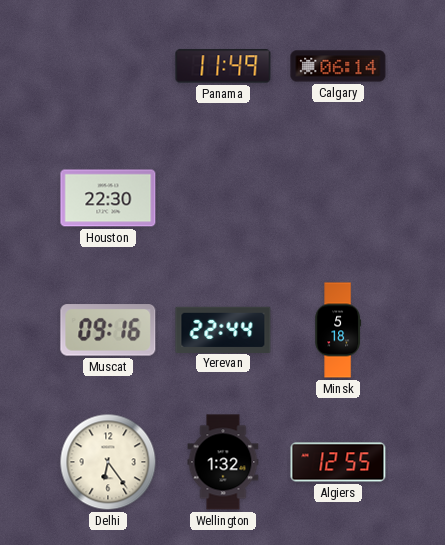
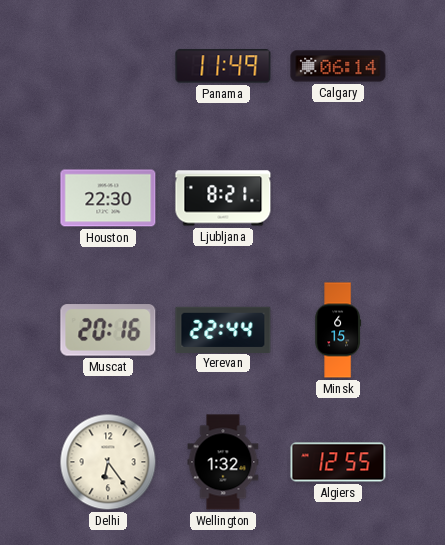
Ljubljana: none -> 8:21
Muscat: 09:16 -> 20:16
Minsk: 5:18 -> 6:15
